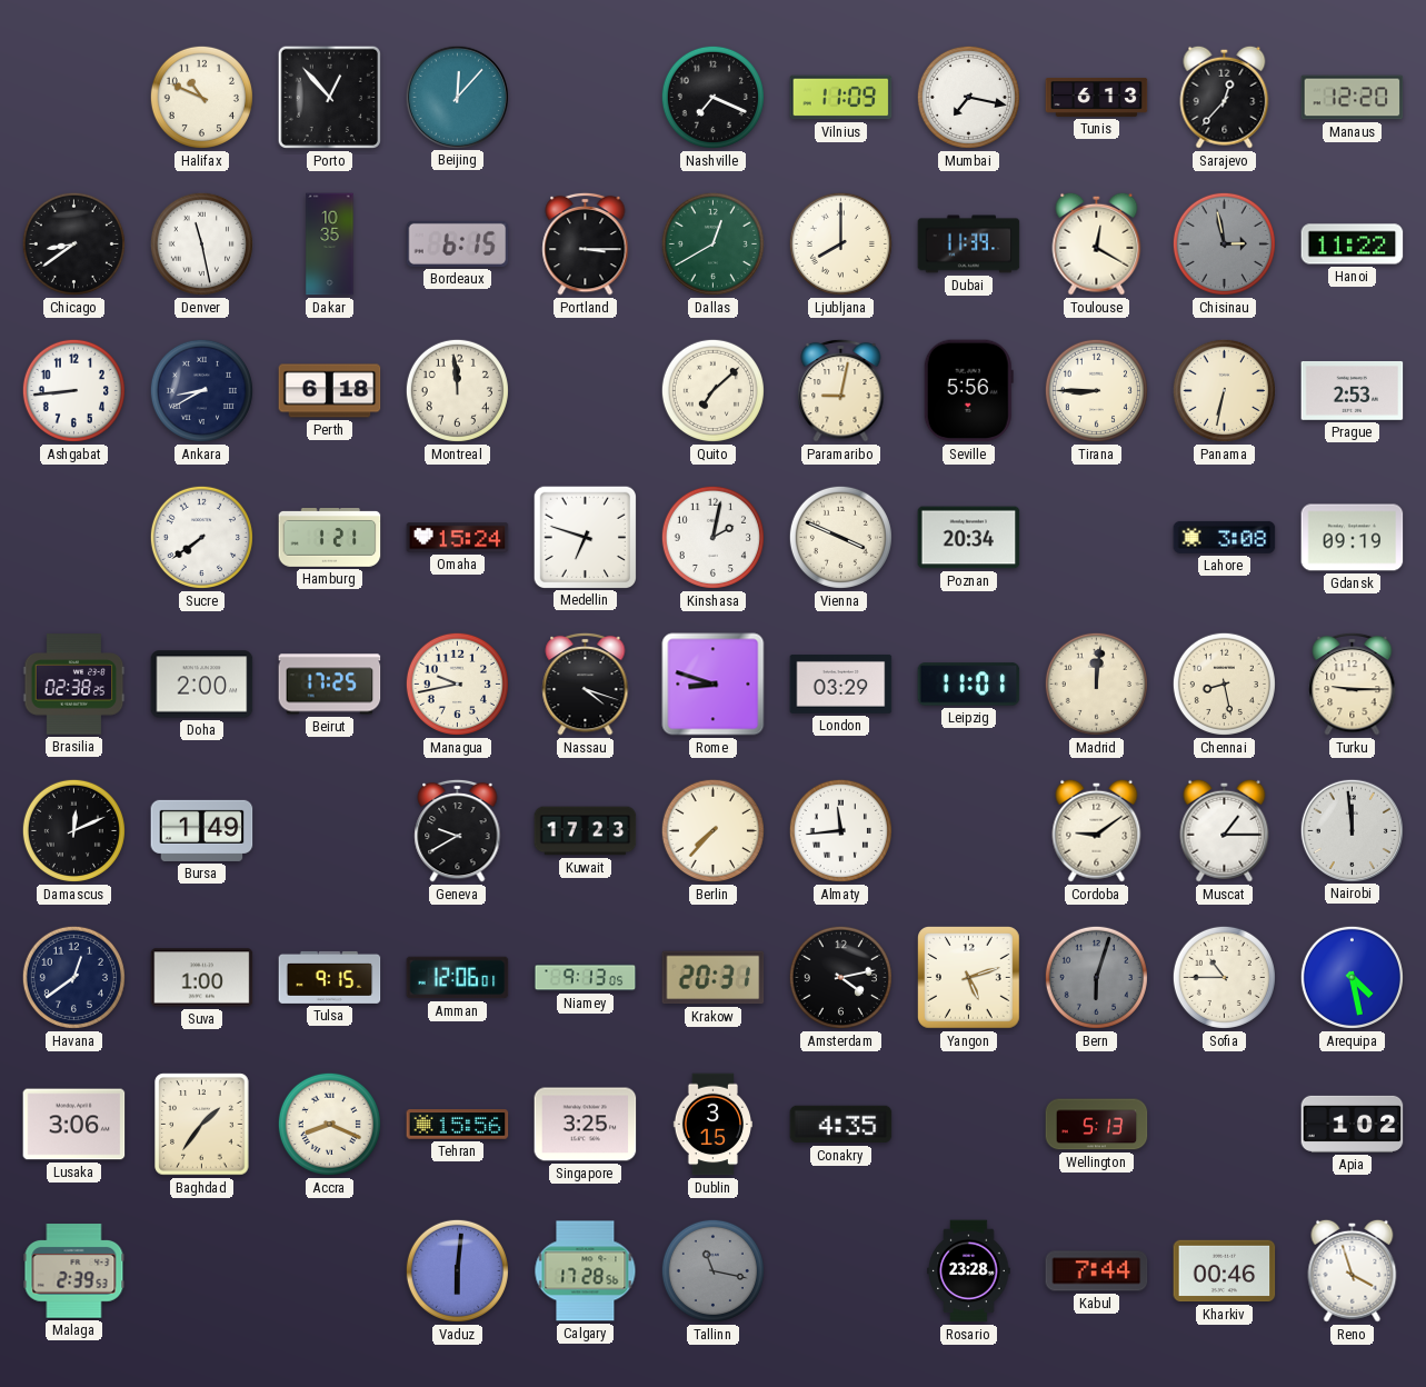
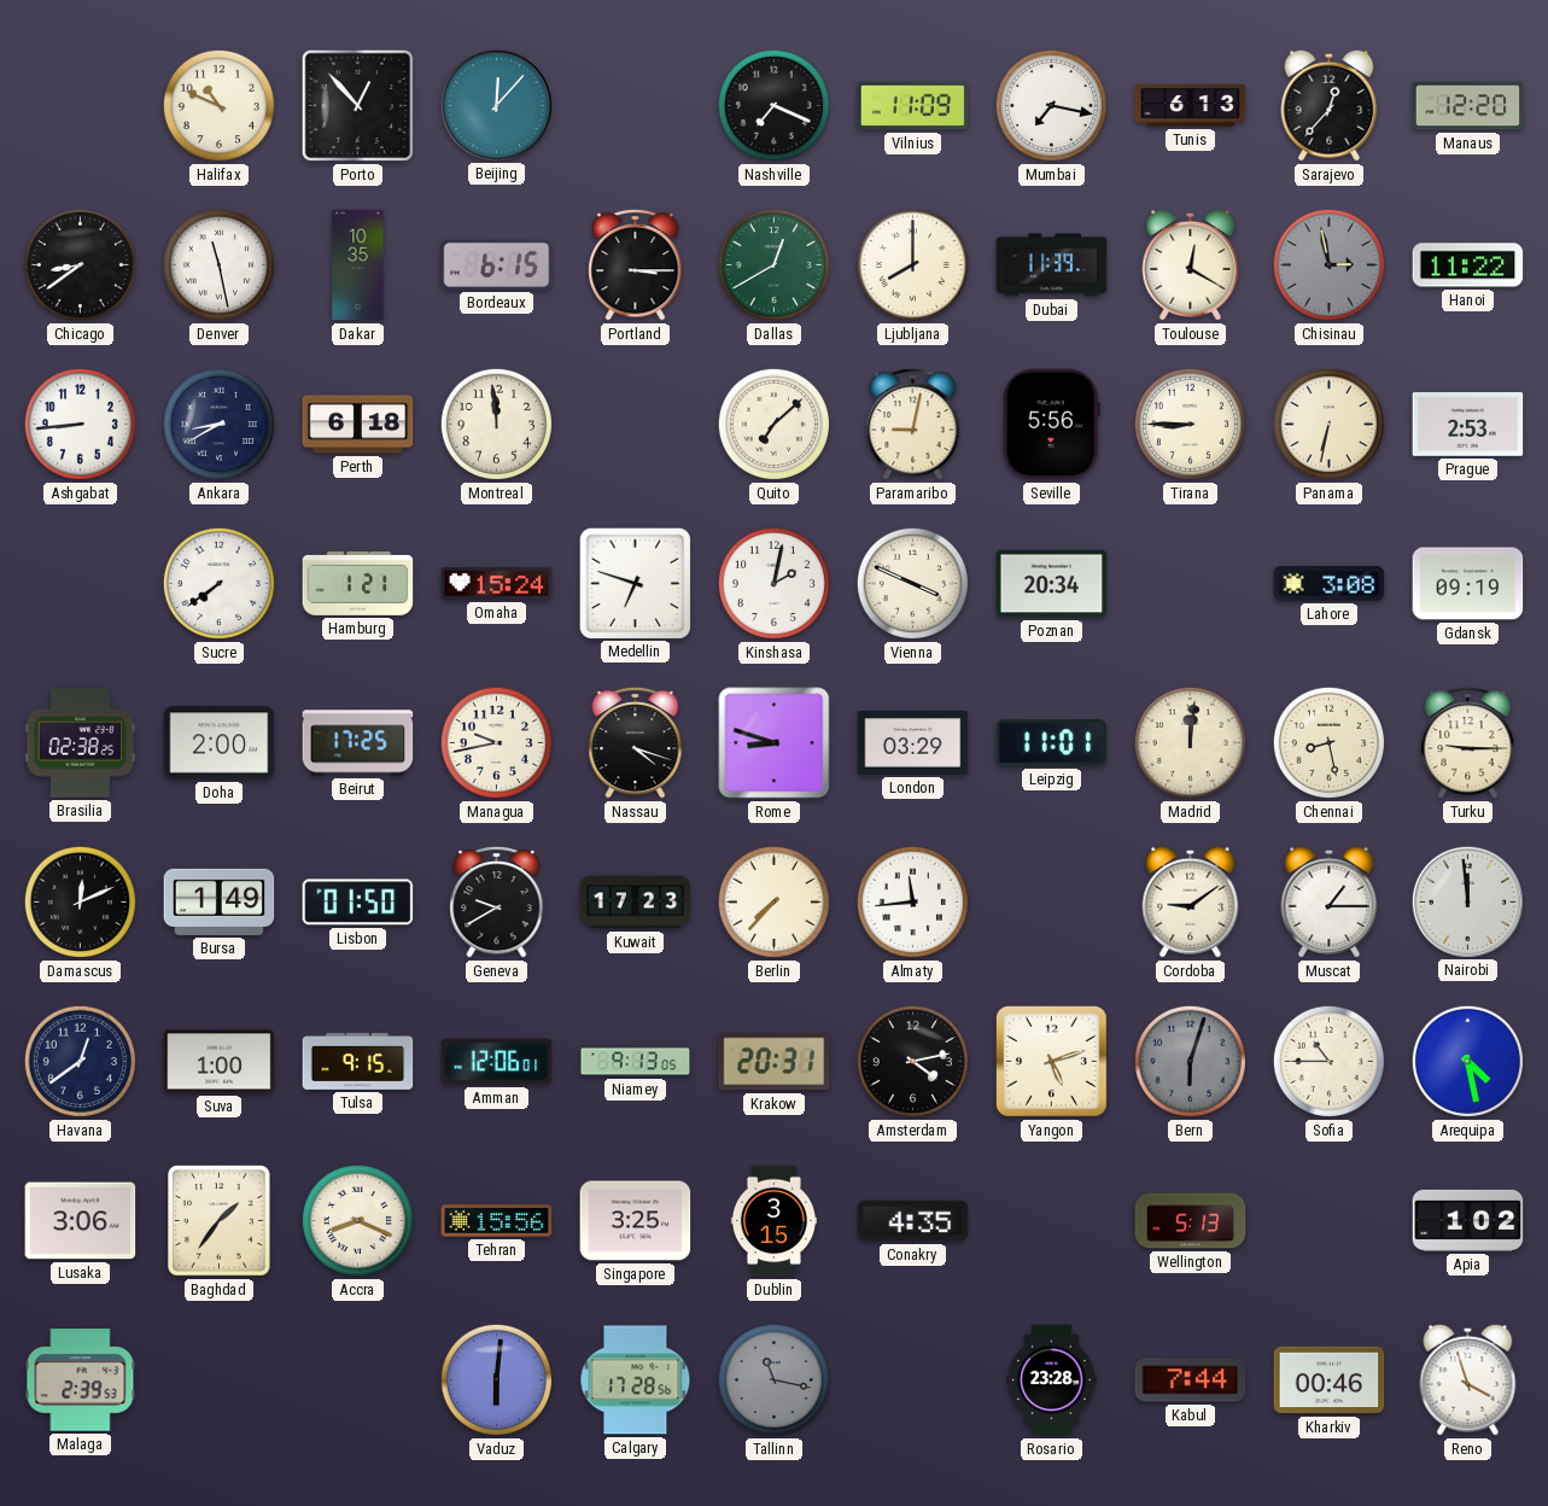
Lisbon: none -> 01:50
